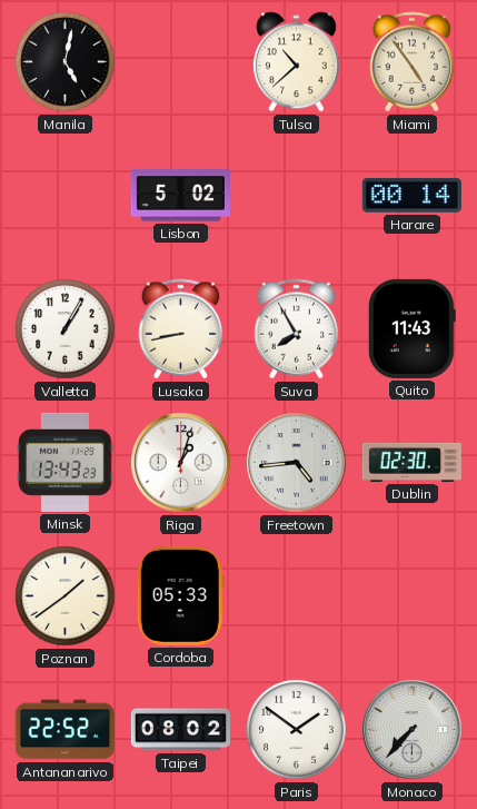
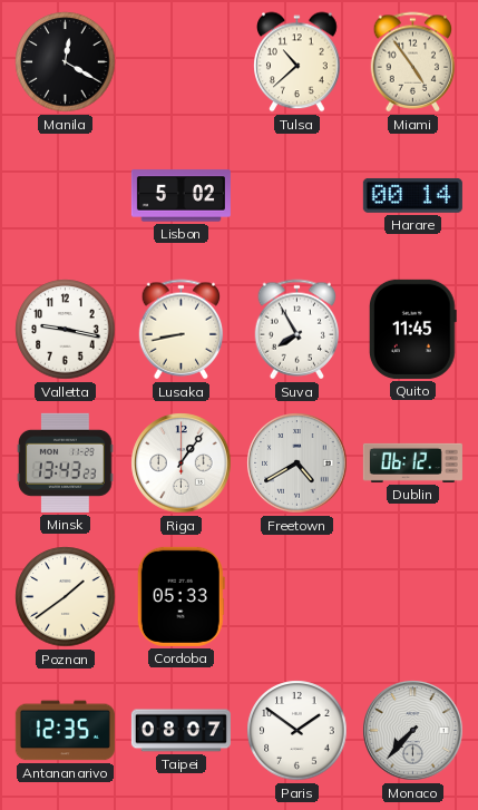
Manila: 5:02 -> 12:20
Valletta: 1:05 -> 9:17
Quito: 11:43 -> 11:45
Riga: 1:03 -> 1:06
Freetown: 4:44 -> 4:40
Dublin: 02:30 -> 06:12
Antananarivo: 22:52 -> 12:35
Taipei: 08:02 -> 08:07
